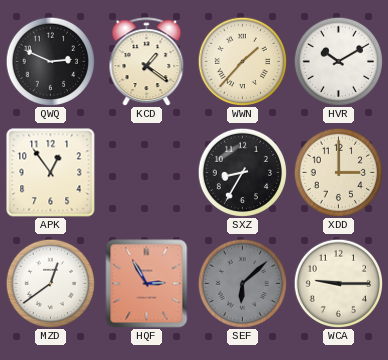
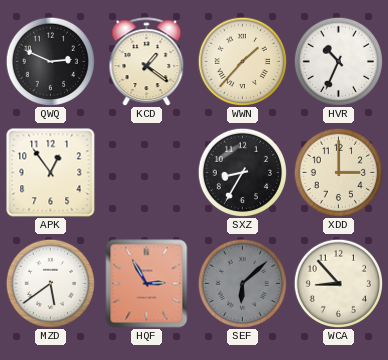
HVR: 10:10 -> 10:34
MZD: 12:39 -> 5:39
WCA: 9:15 -> 8:53
